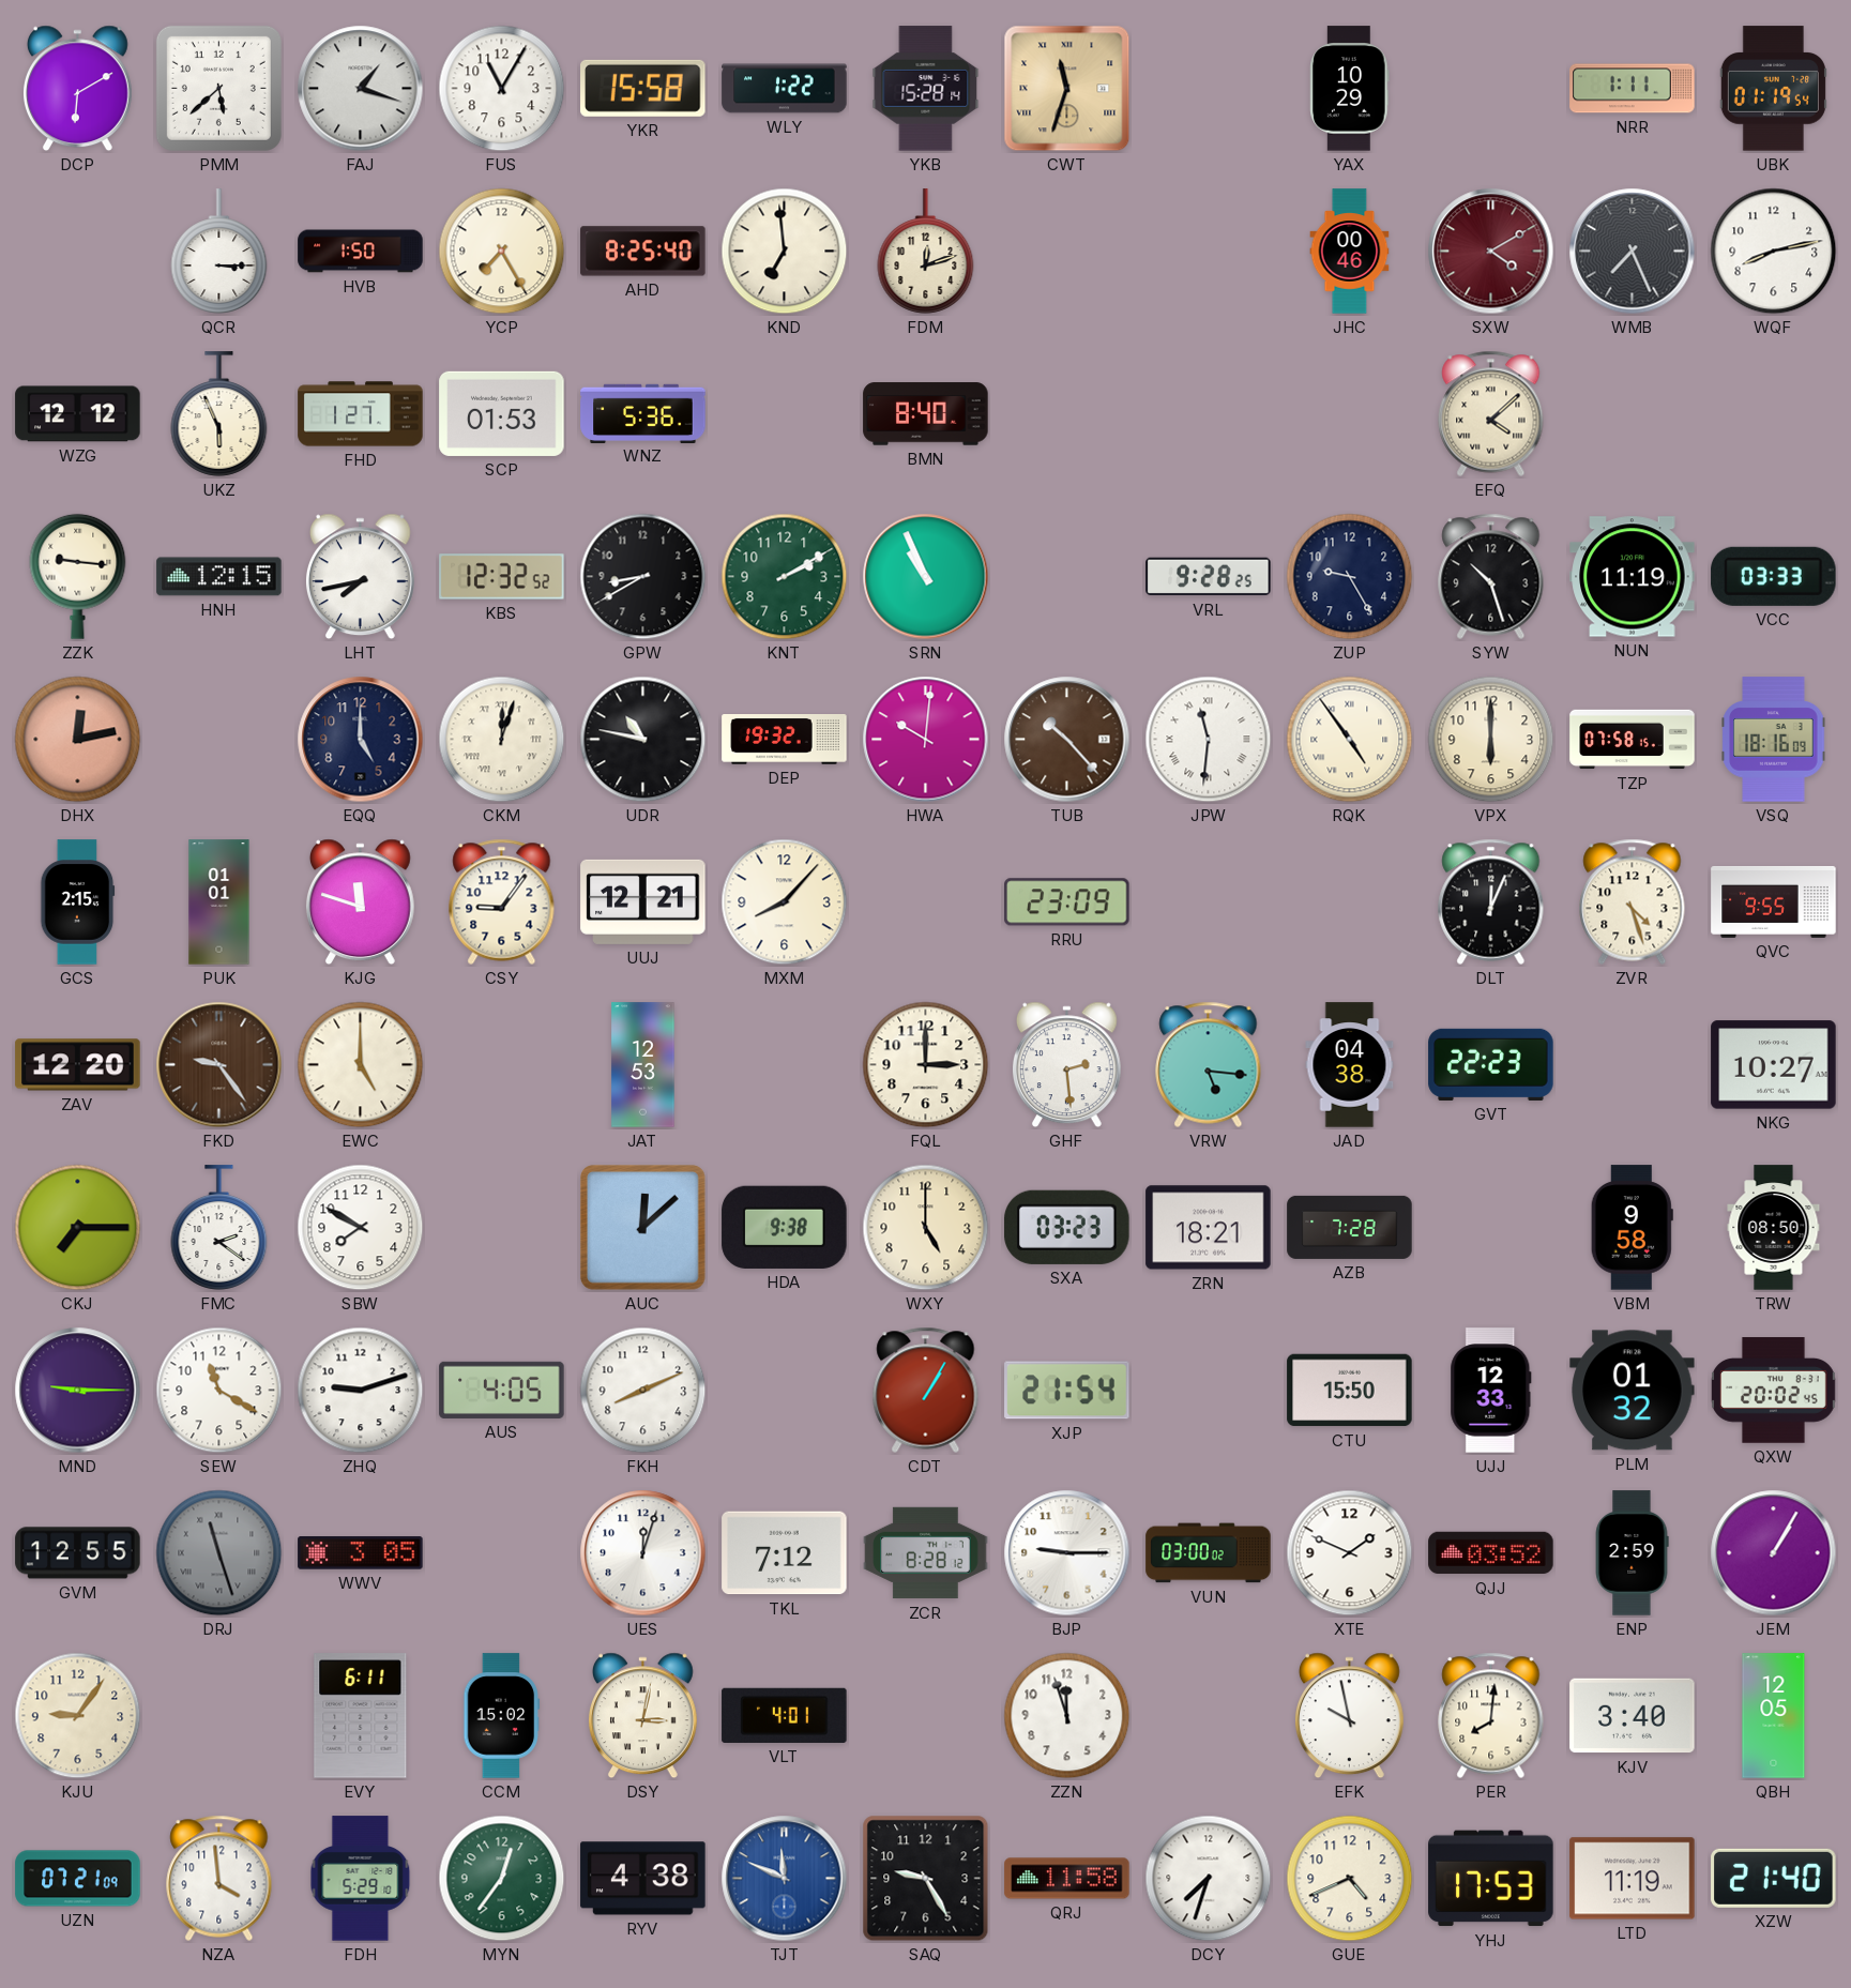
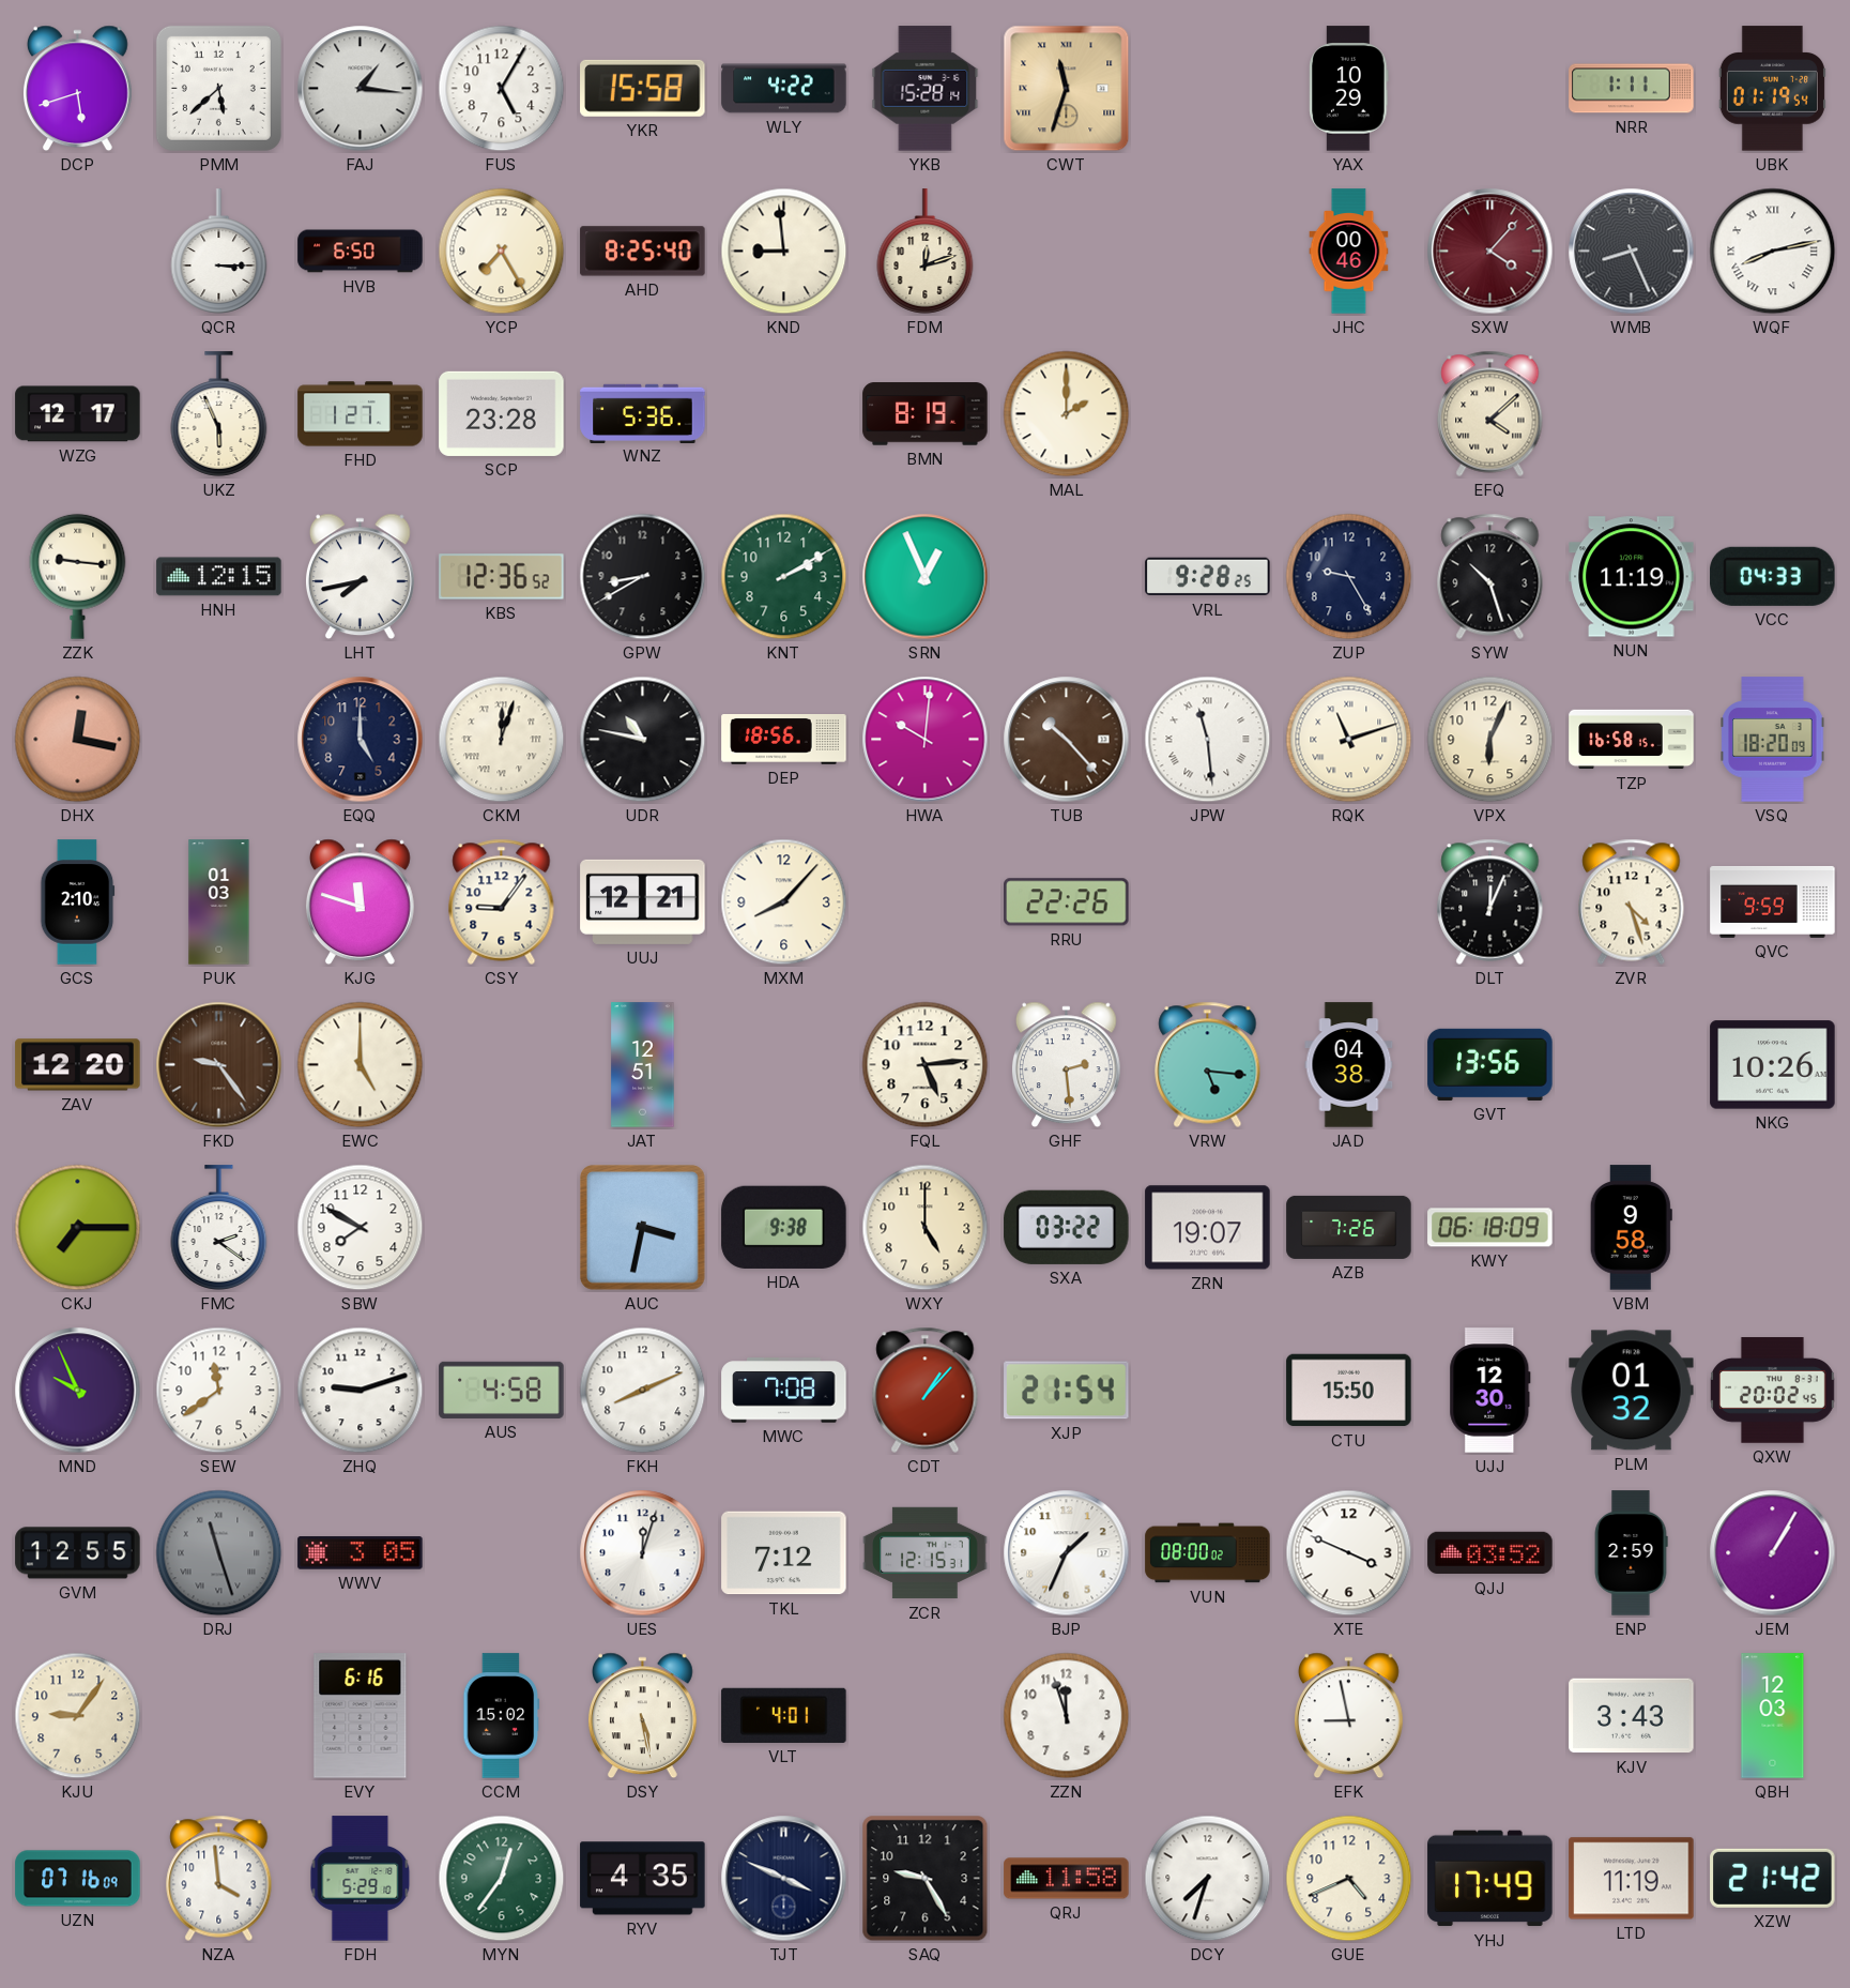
DCP: 6:10 -> 5:42
FAJ: 1:18 -> 1:16
FUS: 11:05 -> 5:05
WLY: 1:22 -> 4:22
HVB: 1:50 -> 6:50
KND: 6:59 -> 8:59
SXW: 4:10 -> 4:07
WMB: 7:26 -> 8:26
WQF numerals: Arabic -> Roman
WZG: 12:12 -> 12:17
SCP: 01:53 -> 23:28
BMN: 8:40 -> 8:19
MAL: none -> 2:00
KBS: 12:32 -> 12:36
SRN: 10:56 -> 12:56
VCC: 03:33 -> 04:33
DHX: 12:13 -> 12:17
DEP: 19:32 -> 18:56
JPW: 11:31 -> 11:29
RQK: 4:54 -> 11:12
VPX: 6:00 -> 6:04
TZP: 07:58 -> 16:58
VSQ: 18:16 -> 18:20
GCS: 2:15 -> 2:10
PUK: 01:01 -> 01:03
RRU: 23:09 -> 22:26
QVC: 9:55 -> 9:59
JAT: 12:53 -> 12:51
FQL: 3:00 -> 5:14
GVT: 22:23 -> 13:56
NKG: 10:27 -> 10:26
AUC: 12:08 -> 3:32
SXA: 03:23 -> 03:22
ZRN: 18:21 -> 19:07
AZB: 7:28 -> 7:26
KWY: none -> 06:18
TRW: 08:50 -> none
MND: 9:15 -> 9:56
SEW: 11:20 -> 11:39
AUS: 4:05 -> 4:58
MWC: none -> 7:08
CDT: 1:05 -> 1:07
UJJ: 12:33 -> 12:30
ZCR: 8:28 -> 12:15
BJP: 9:15 -> 1:34
VUN: 03:00 -> 08:00
XTE: 1:49 -> 3:49
EVY: 6:11 -> 6:16
DSY: 3:02 -> 5:28
EFK: 9:58 -> 8:58
PER: 8:01 -> none
KJV: 3:40 -> 3:43
QBH: 12:05 -> 12:03
UZN: 07:21 -> 07:16
RYV: 4:38 -> 4:35
TJT: 11:49 -> 3:49
TJT dial: blue -> navy
YHJ: 17:53 -> 17:49
XZW: 21:40 -> 21:42
